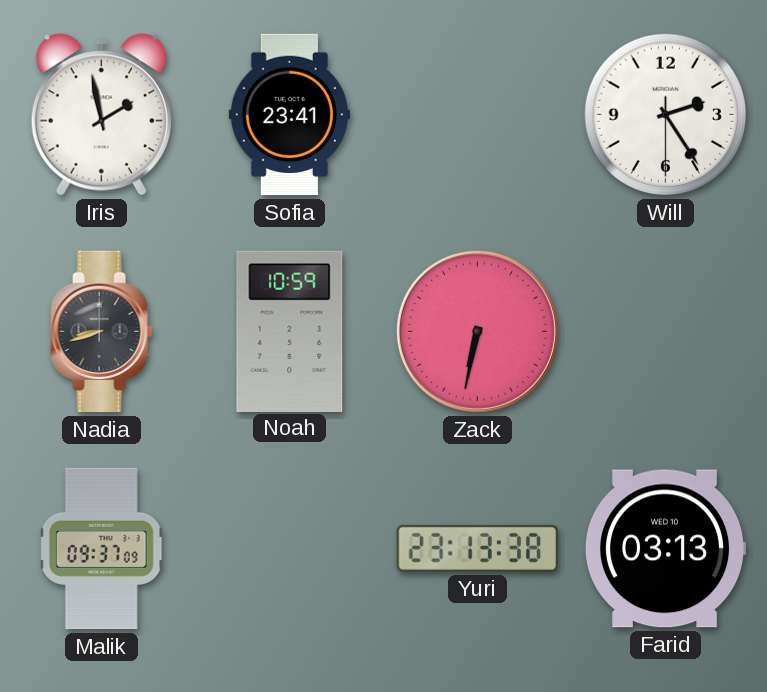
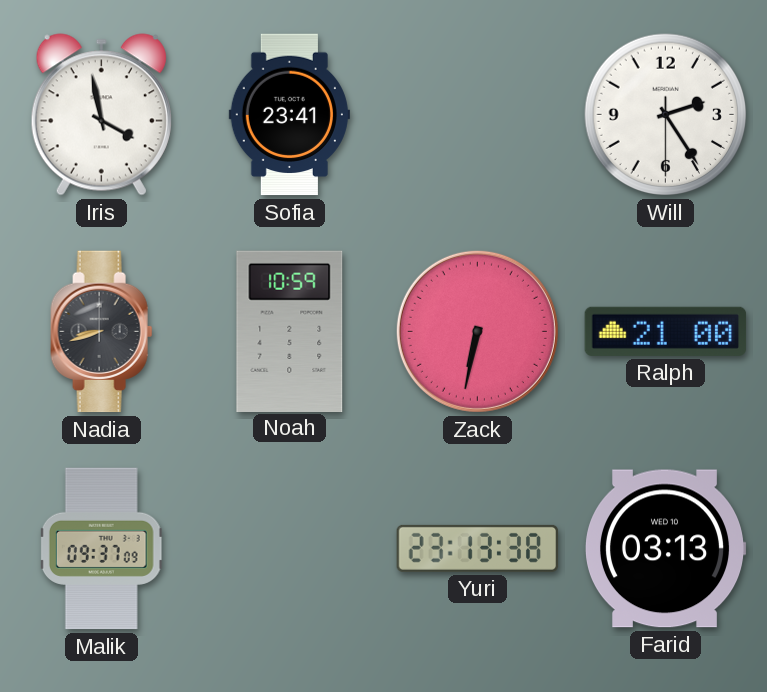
Iris: 1:58 -> 3:58
Ralph: none -> 21:00
